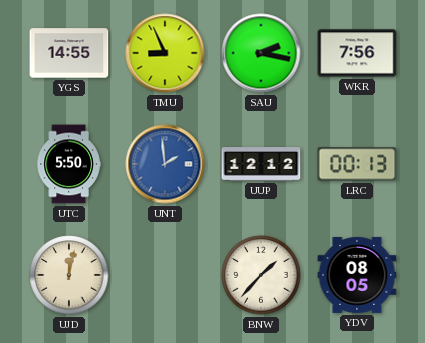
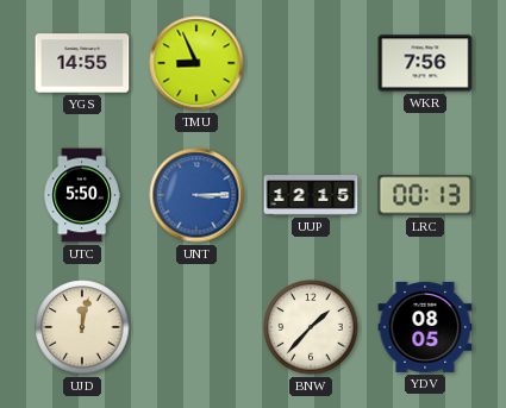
SAU: 2:17 -> none
UNT: 1:59 -> 3:15
UUP: 12:12 -> 12:15
